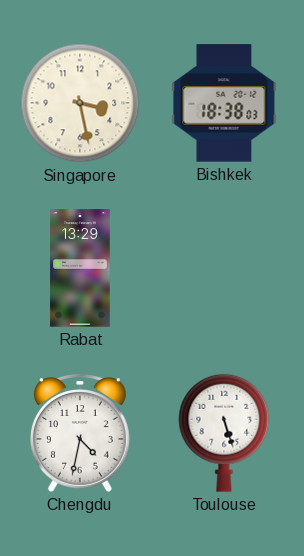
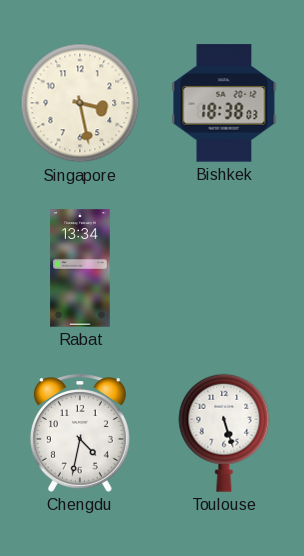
Rabat: 13:29 -> 13:34
